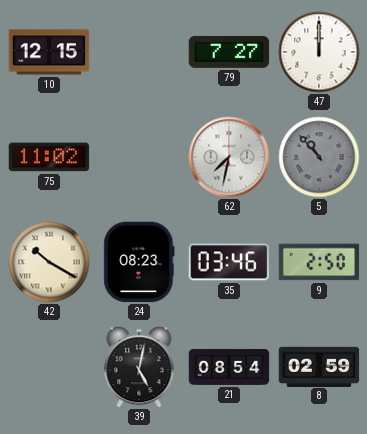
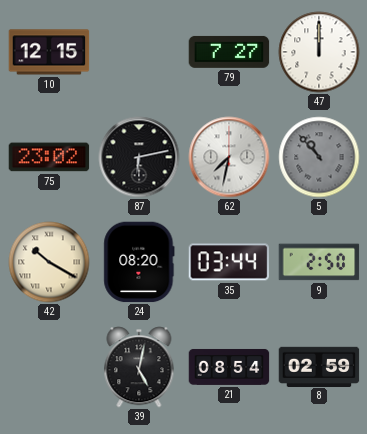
75: 11:02 -> 23:02
87: none -> 6:13
24: 08:23 -> 08:20
35: 03:46 -> 03:44
